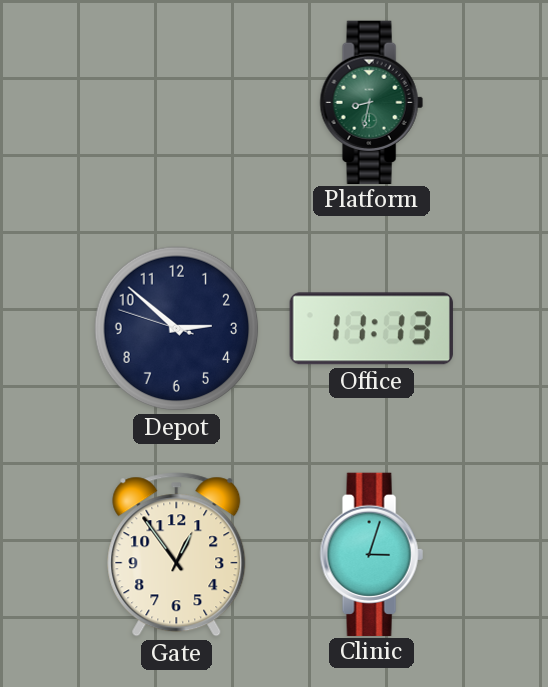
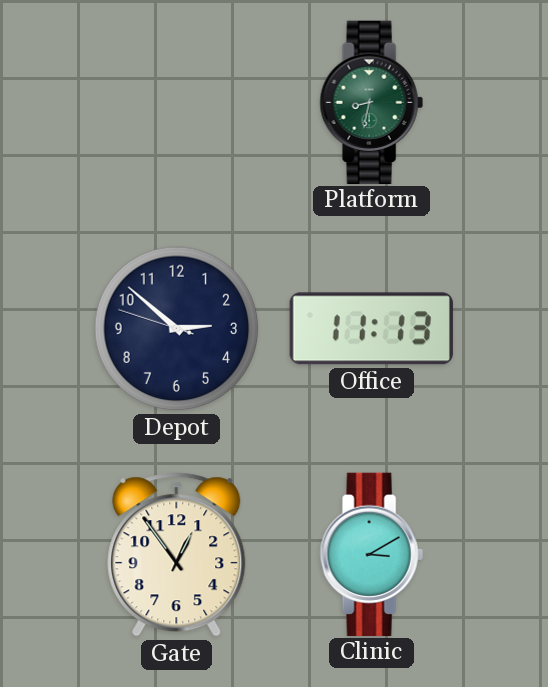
Clinic: 3:03 -> 3:10
